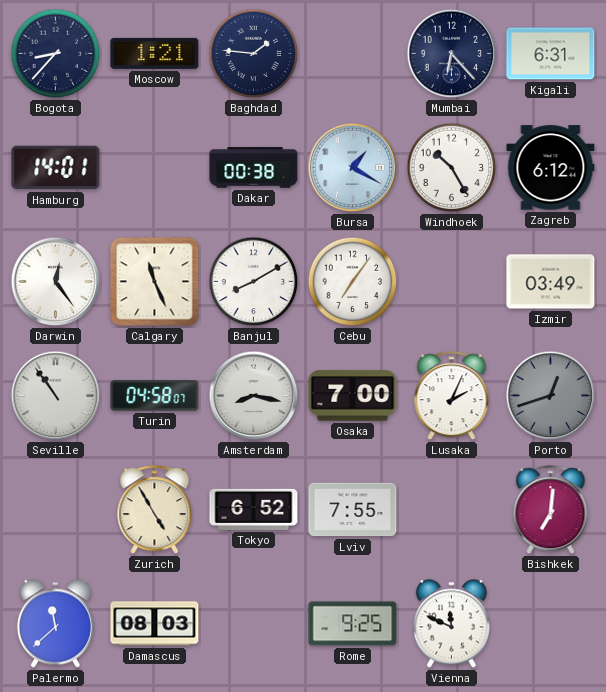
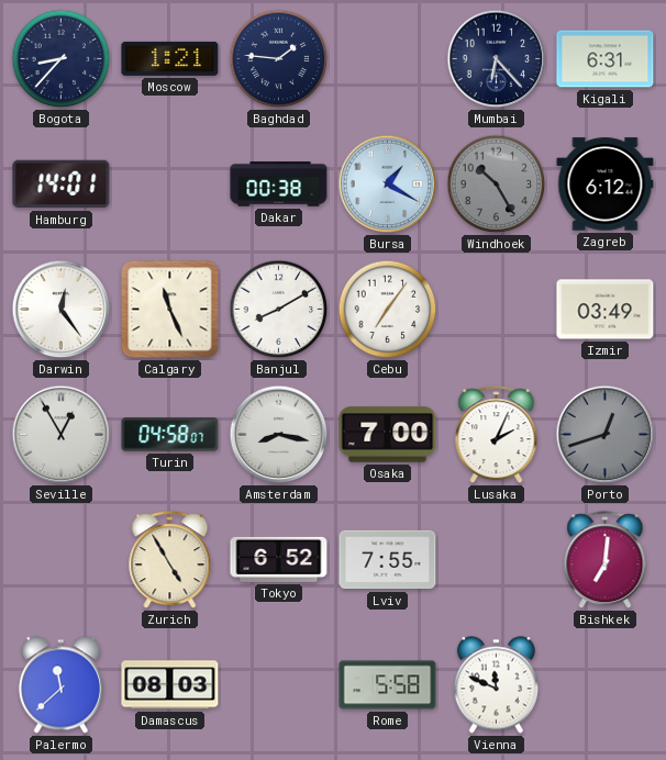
Windhoek dial: white -> grey
Seville: 10:54 -> 12:55
Rome: 9:25 -> 5:58
